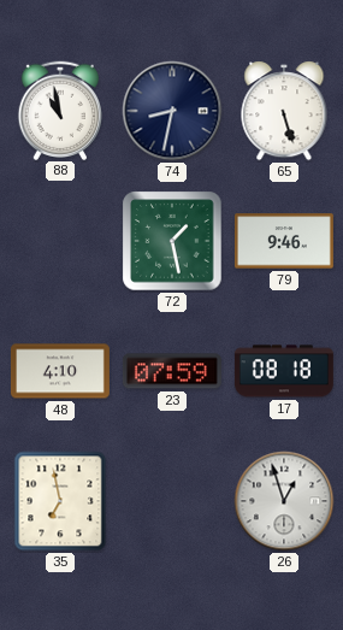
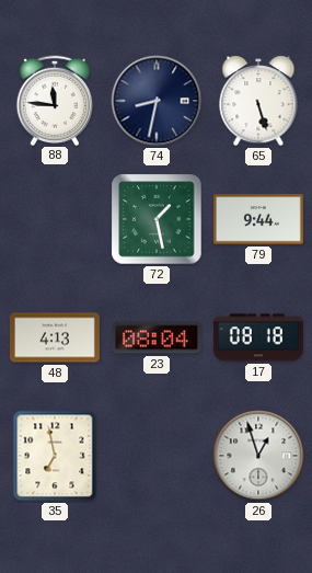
88: 10:58 -> 11:46
79: 9:46 -> 9:44
48: 4:10 -> 4:13
23: 07:59 -> 08:04
